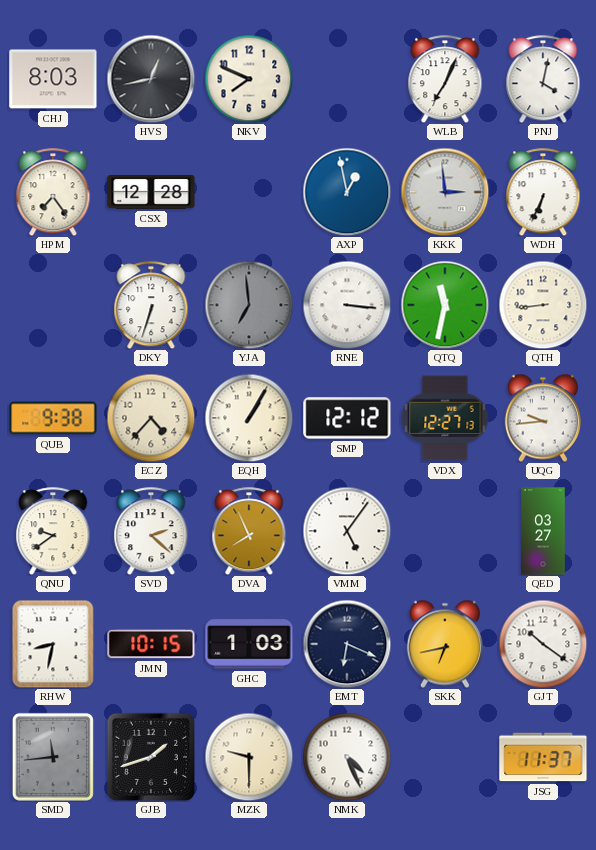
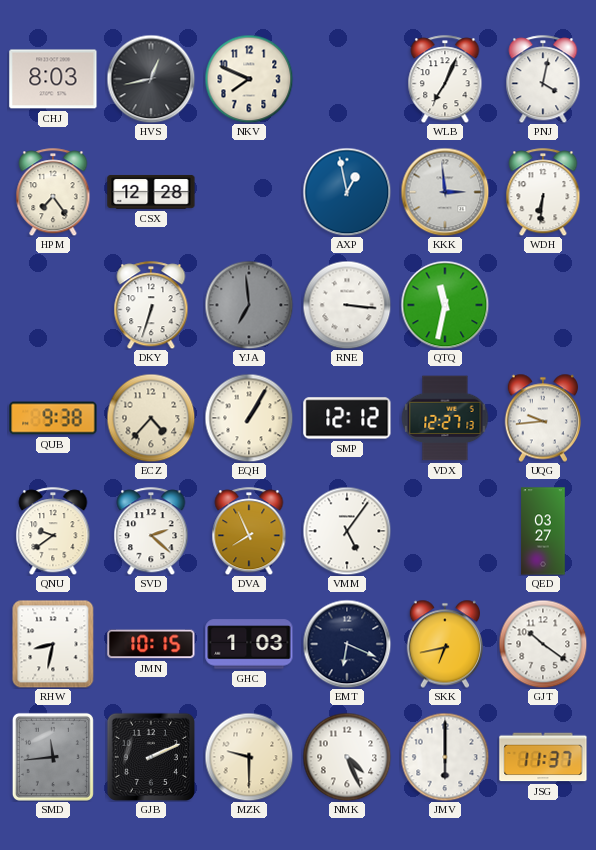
WDH: 6:34 -> 6:31
QTH: 8:44 -> none
GJB: 1:42 -> 2:11
JMV: none -> 6:00
